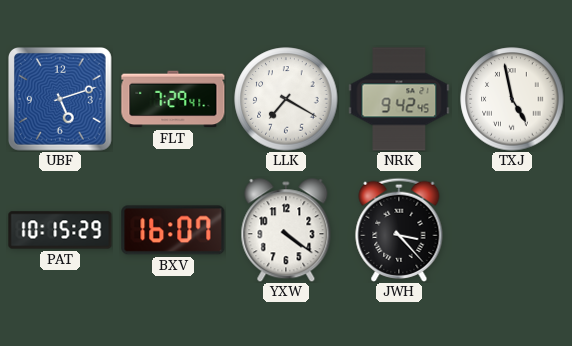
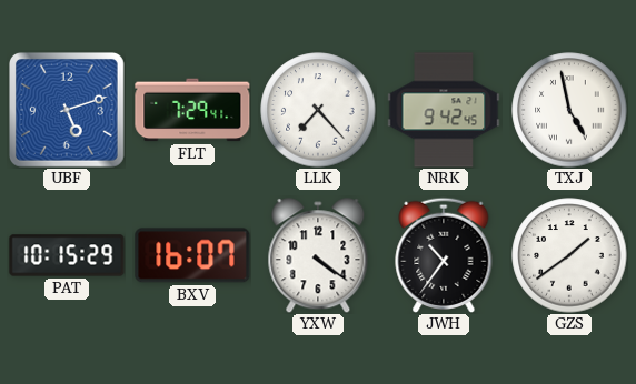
LLK: 7:20 -> 7:23
JWH: 3:23 -> 10:36
GZS: none -> 1:39
